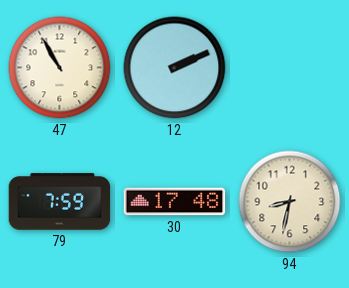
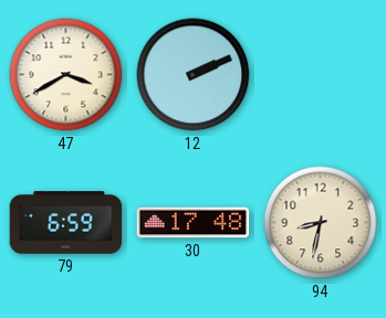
47: 10:55 -> 3:40
79: 7:59 -> 6:59
